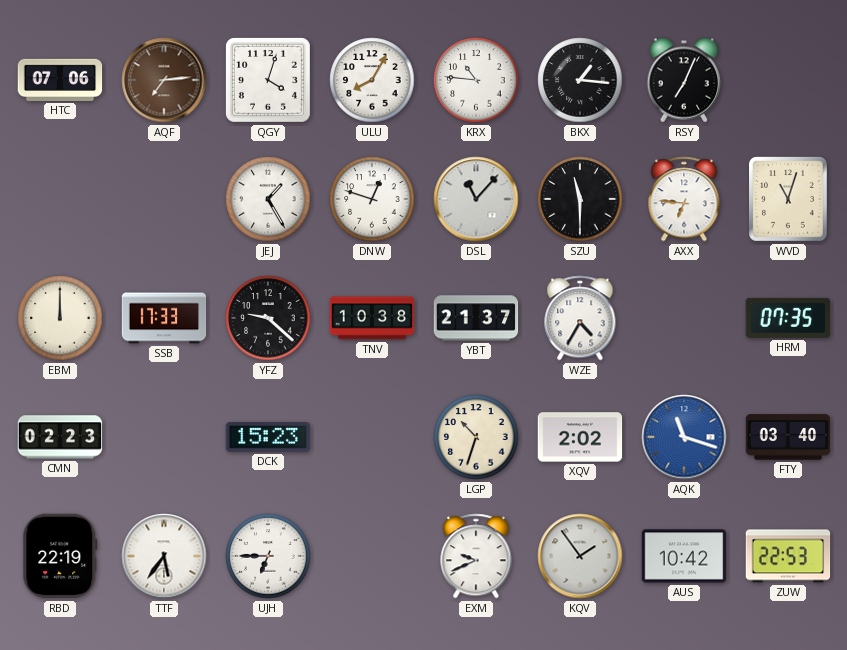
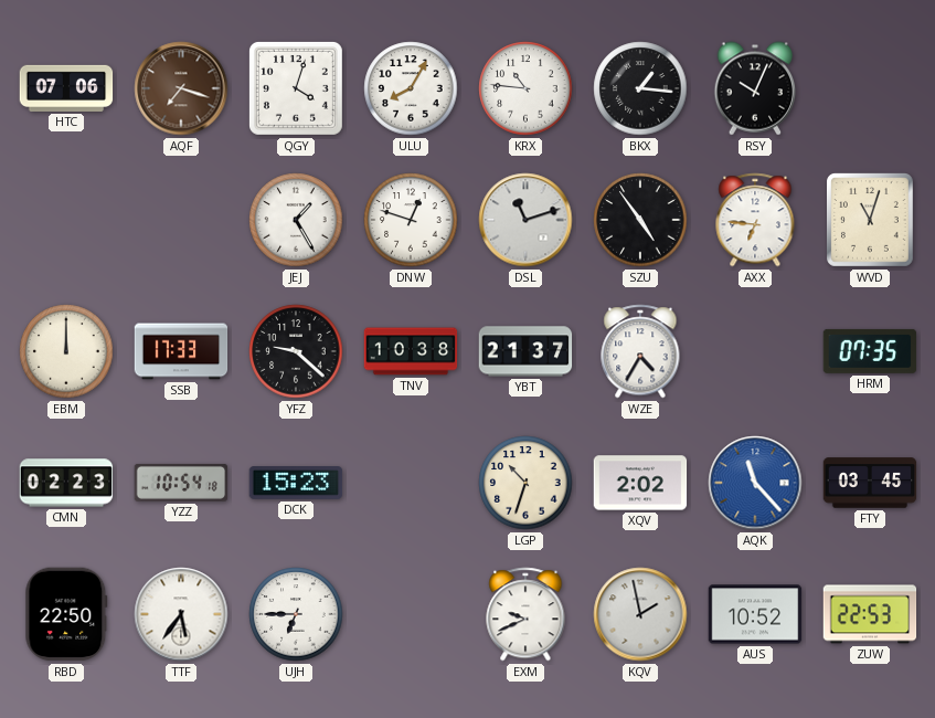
AQF: 7:14 -> 7:18
RSY: 7:04 -> 10:04
DSL: 11:07 -> 11:12
SZU: 11:30 -> 4:54
YZZ: none -> 10:54
AQK: 11:18 -> 11:23
FTY: 03:40 -> 03:45
RBD: 22:19 -> 22:50
KQV: 1:54 -> 1:58
AUS: 10:42 -> 10:52
